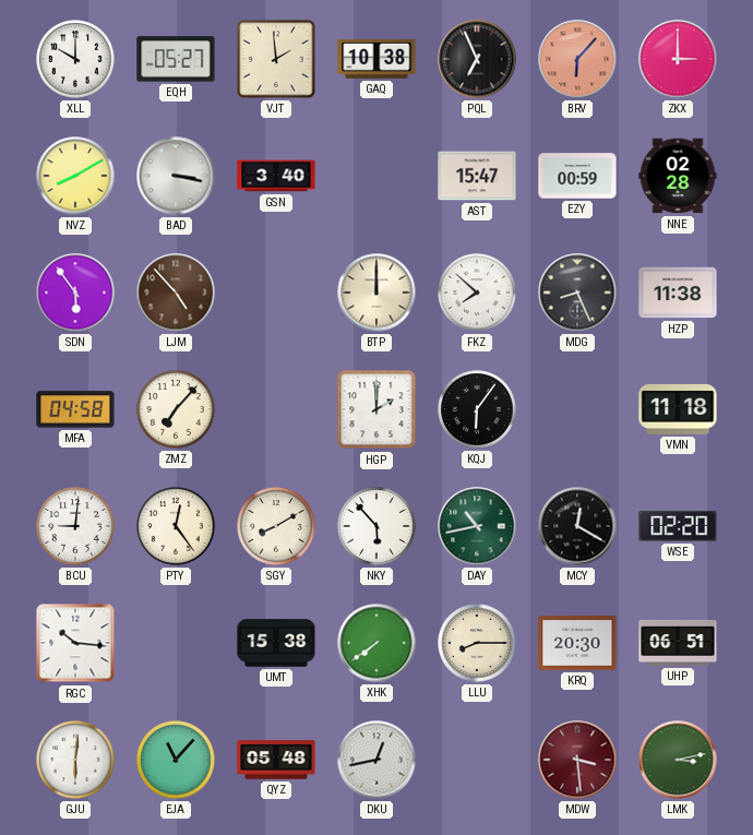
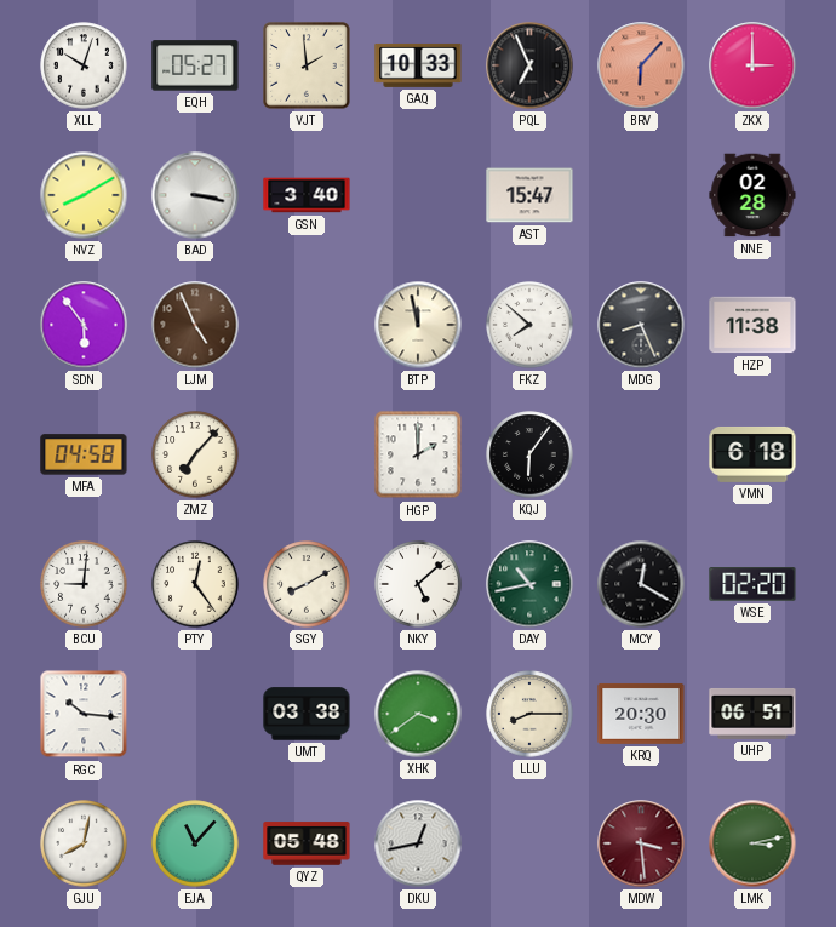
XLL: 10:00 -> 10:03
GAQ: 10:38 -> 10:33
EZY: 00:59 -> none
LJM: 4:53 -> 4:56
BTP: 12:00 -> 11:58
VMN: 11:18 -> 6:18
NKY: 5:53 -> 5:08
UMT: 15:38 -> 03:38
XHK: 7:39 -> 3:39
GJU: 6:01 -> 8:02
